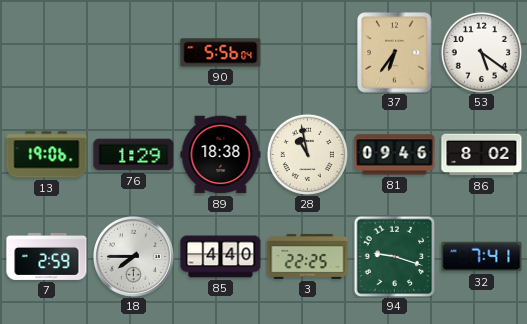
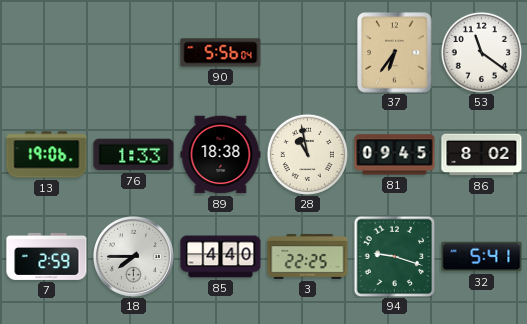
53: 5:21 -> 11:21
76: 1:29 -> 1:33
81: 09:46 -> 09:45
32: 7:41 -> 5:41
